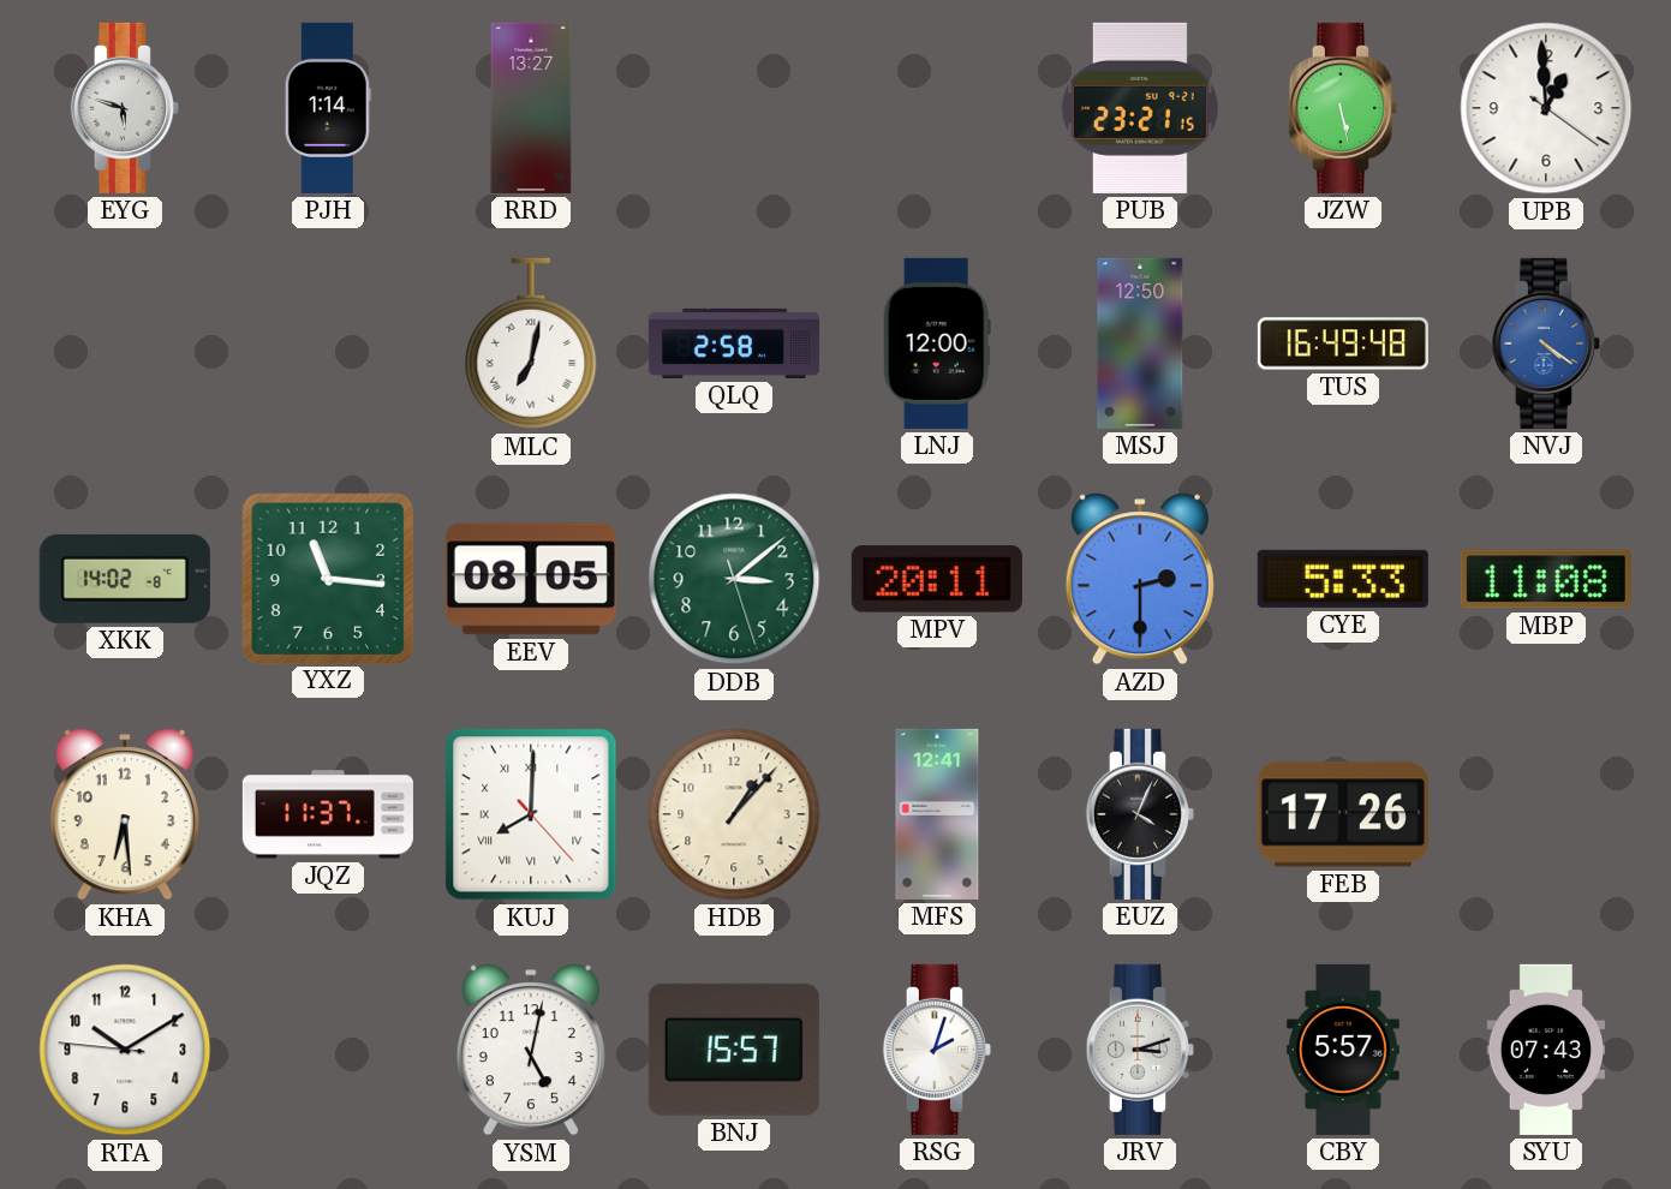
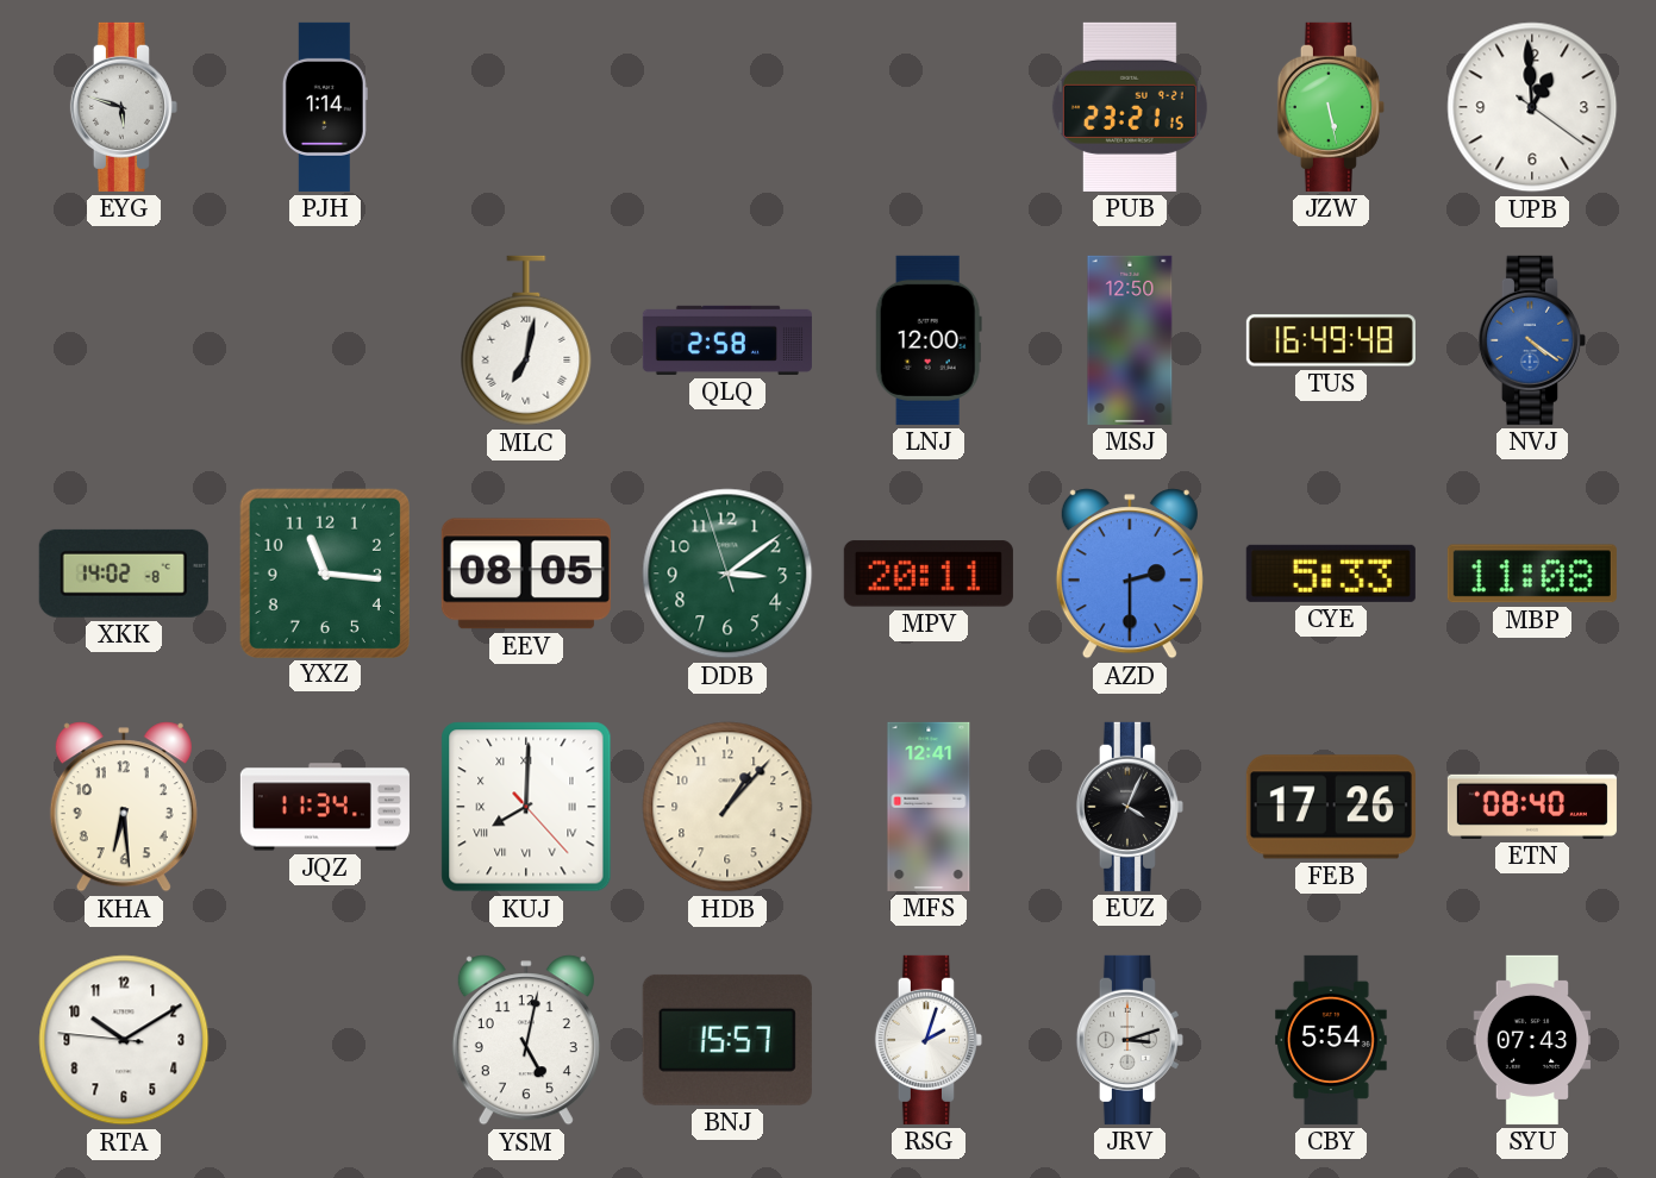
RRD: 13:27 -> none
DDB: 3:08:27 -> 3:08:57
JQZ: 11:37 -> 11:34
ETN: none -> 08:40
CBY: 5:57 -> 5:54
